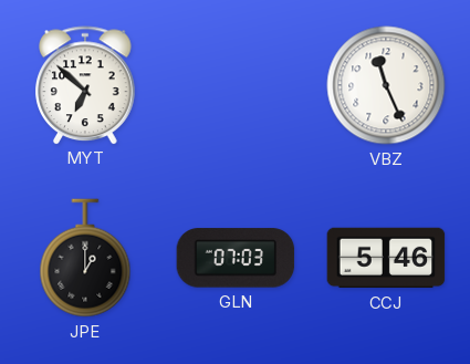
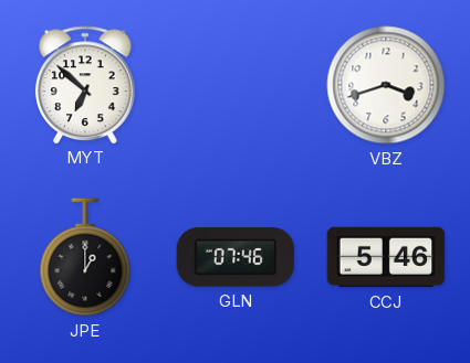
VBZ: 11:26 -> 3:42
GLN: 07:03 -> 07:46
